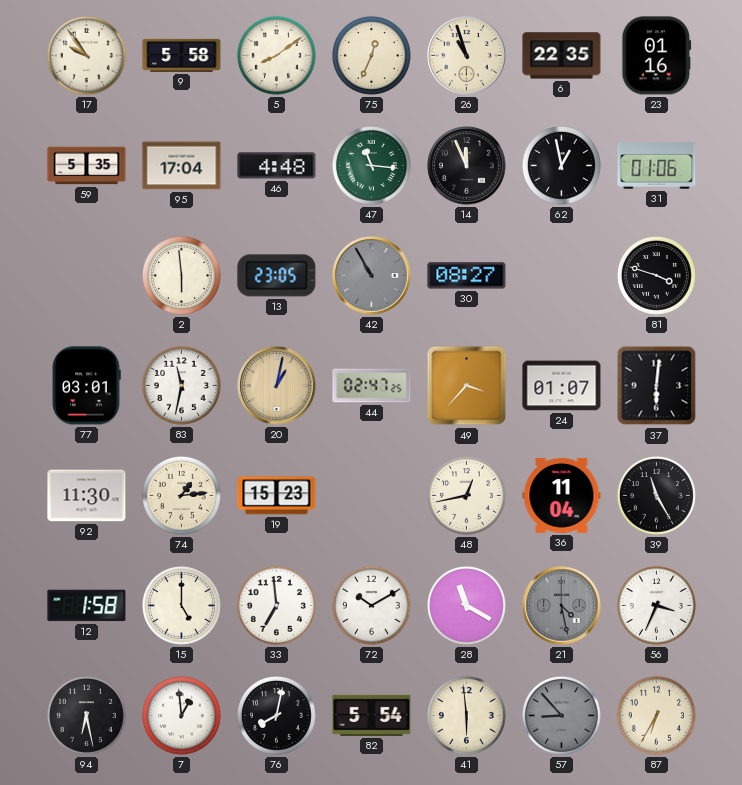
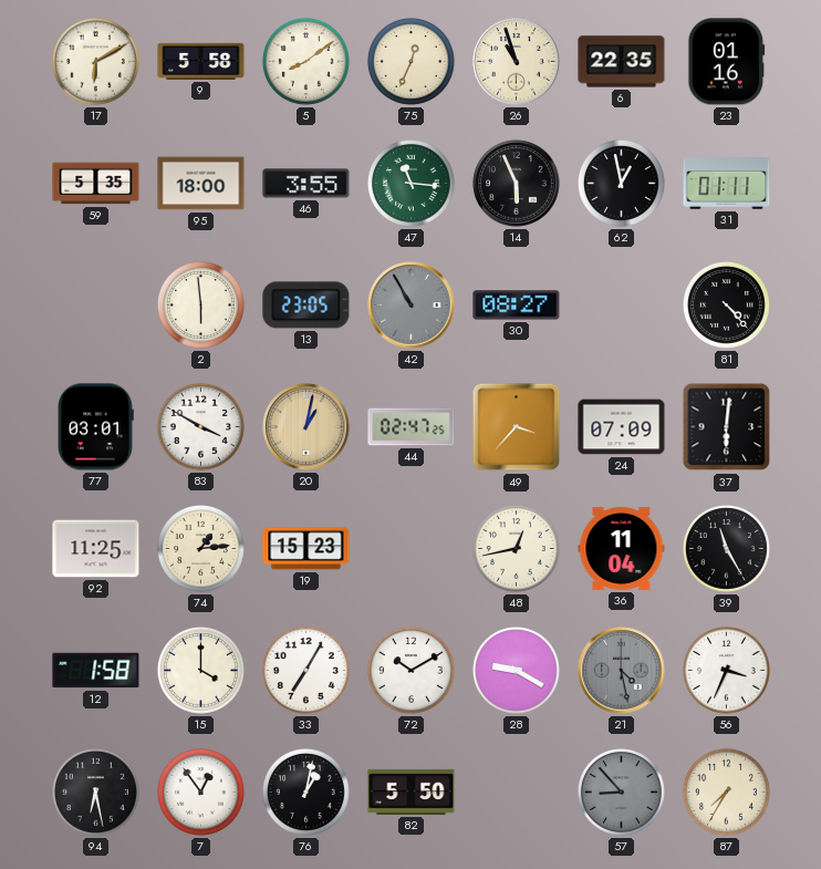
17: 9:54 -> 6:10
95: 17:04 -> 18:00
46: 4:48 -> 3:55
14: 11:56 -> 5:56
31: 01:06 -> 01:11
81: 3:48 -> 4:23
83: 11:32 -> 3:50
24: 01:07 -> 07:09
92: 11:30 -> 11:25
15: 5:00 -> 4:00
33: 6:59 -> 7:05
28: 11:20 -> 9:20
7: 12:59 -> 12:54
76: 8:02 -> 1:02
82: 5:54 -> 5:50
41: 5:59 -> none
87: 6:35 -> 7:35
